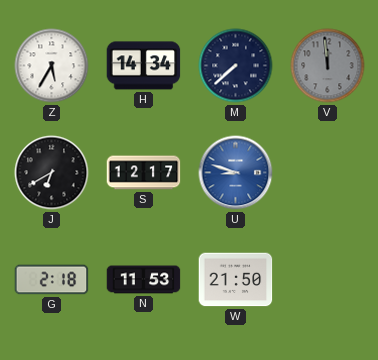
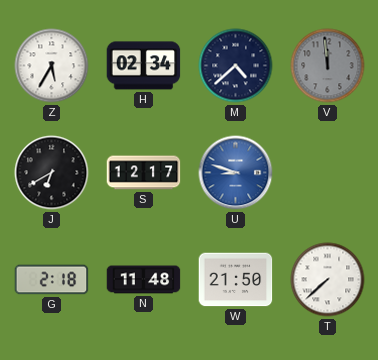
H: 14:34 -> 02:34
M: 7:38 -> 4:38
N: 11:53 -> 11:48
T: none -> 7:38
